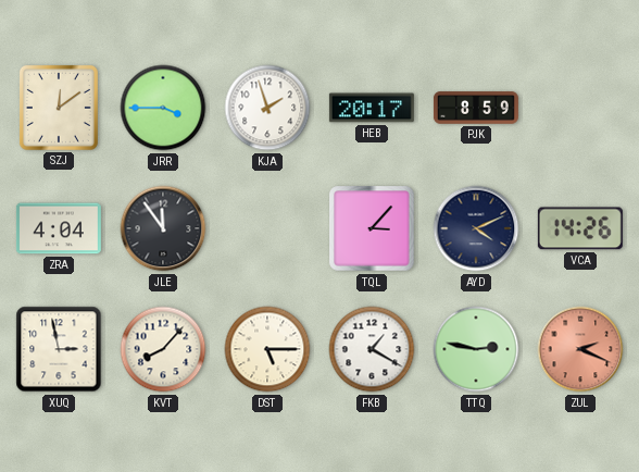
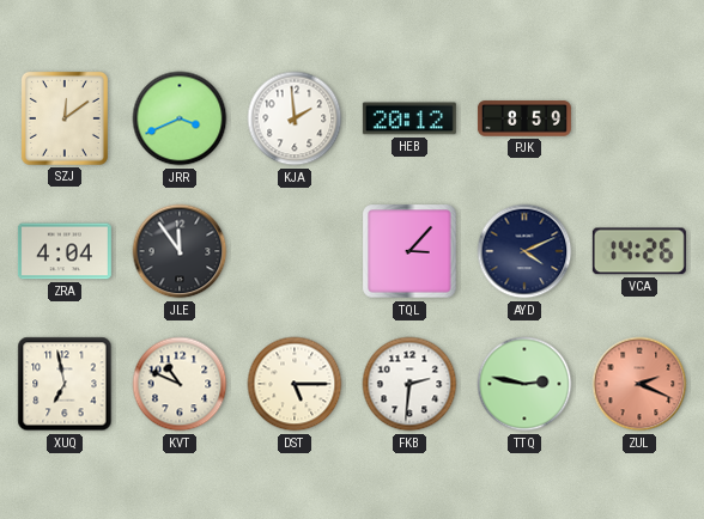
JRR: 3:45 -> 3:41
KJA: 1:57 -> 1:59
HEB: 20:17 -> 20:12
XUQ: 2:58 -> 6:58
KVT: 8:07 -> 10:49
FKB: 1:20 -> 2:31
